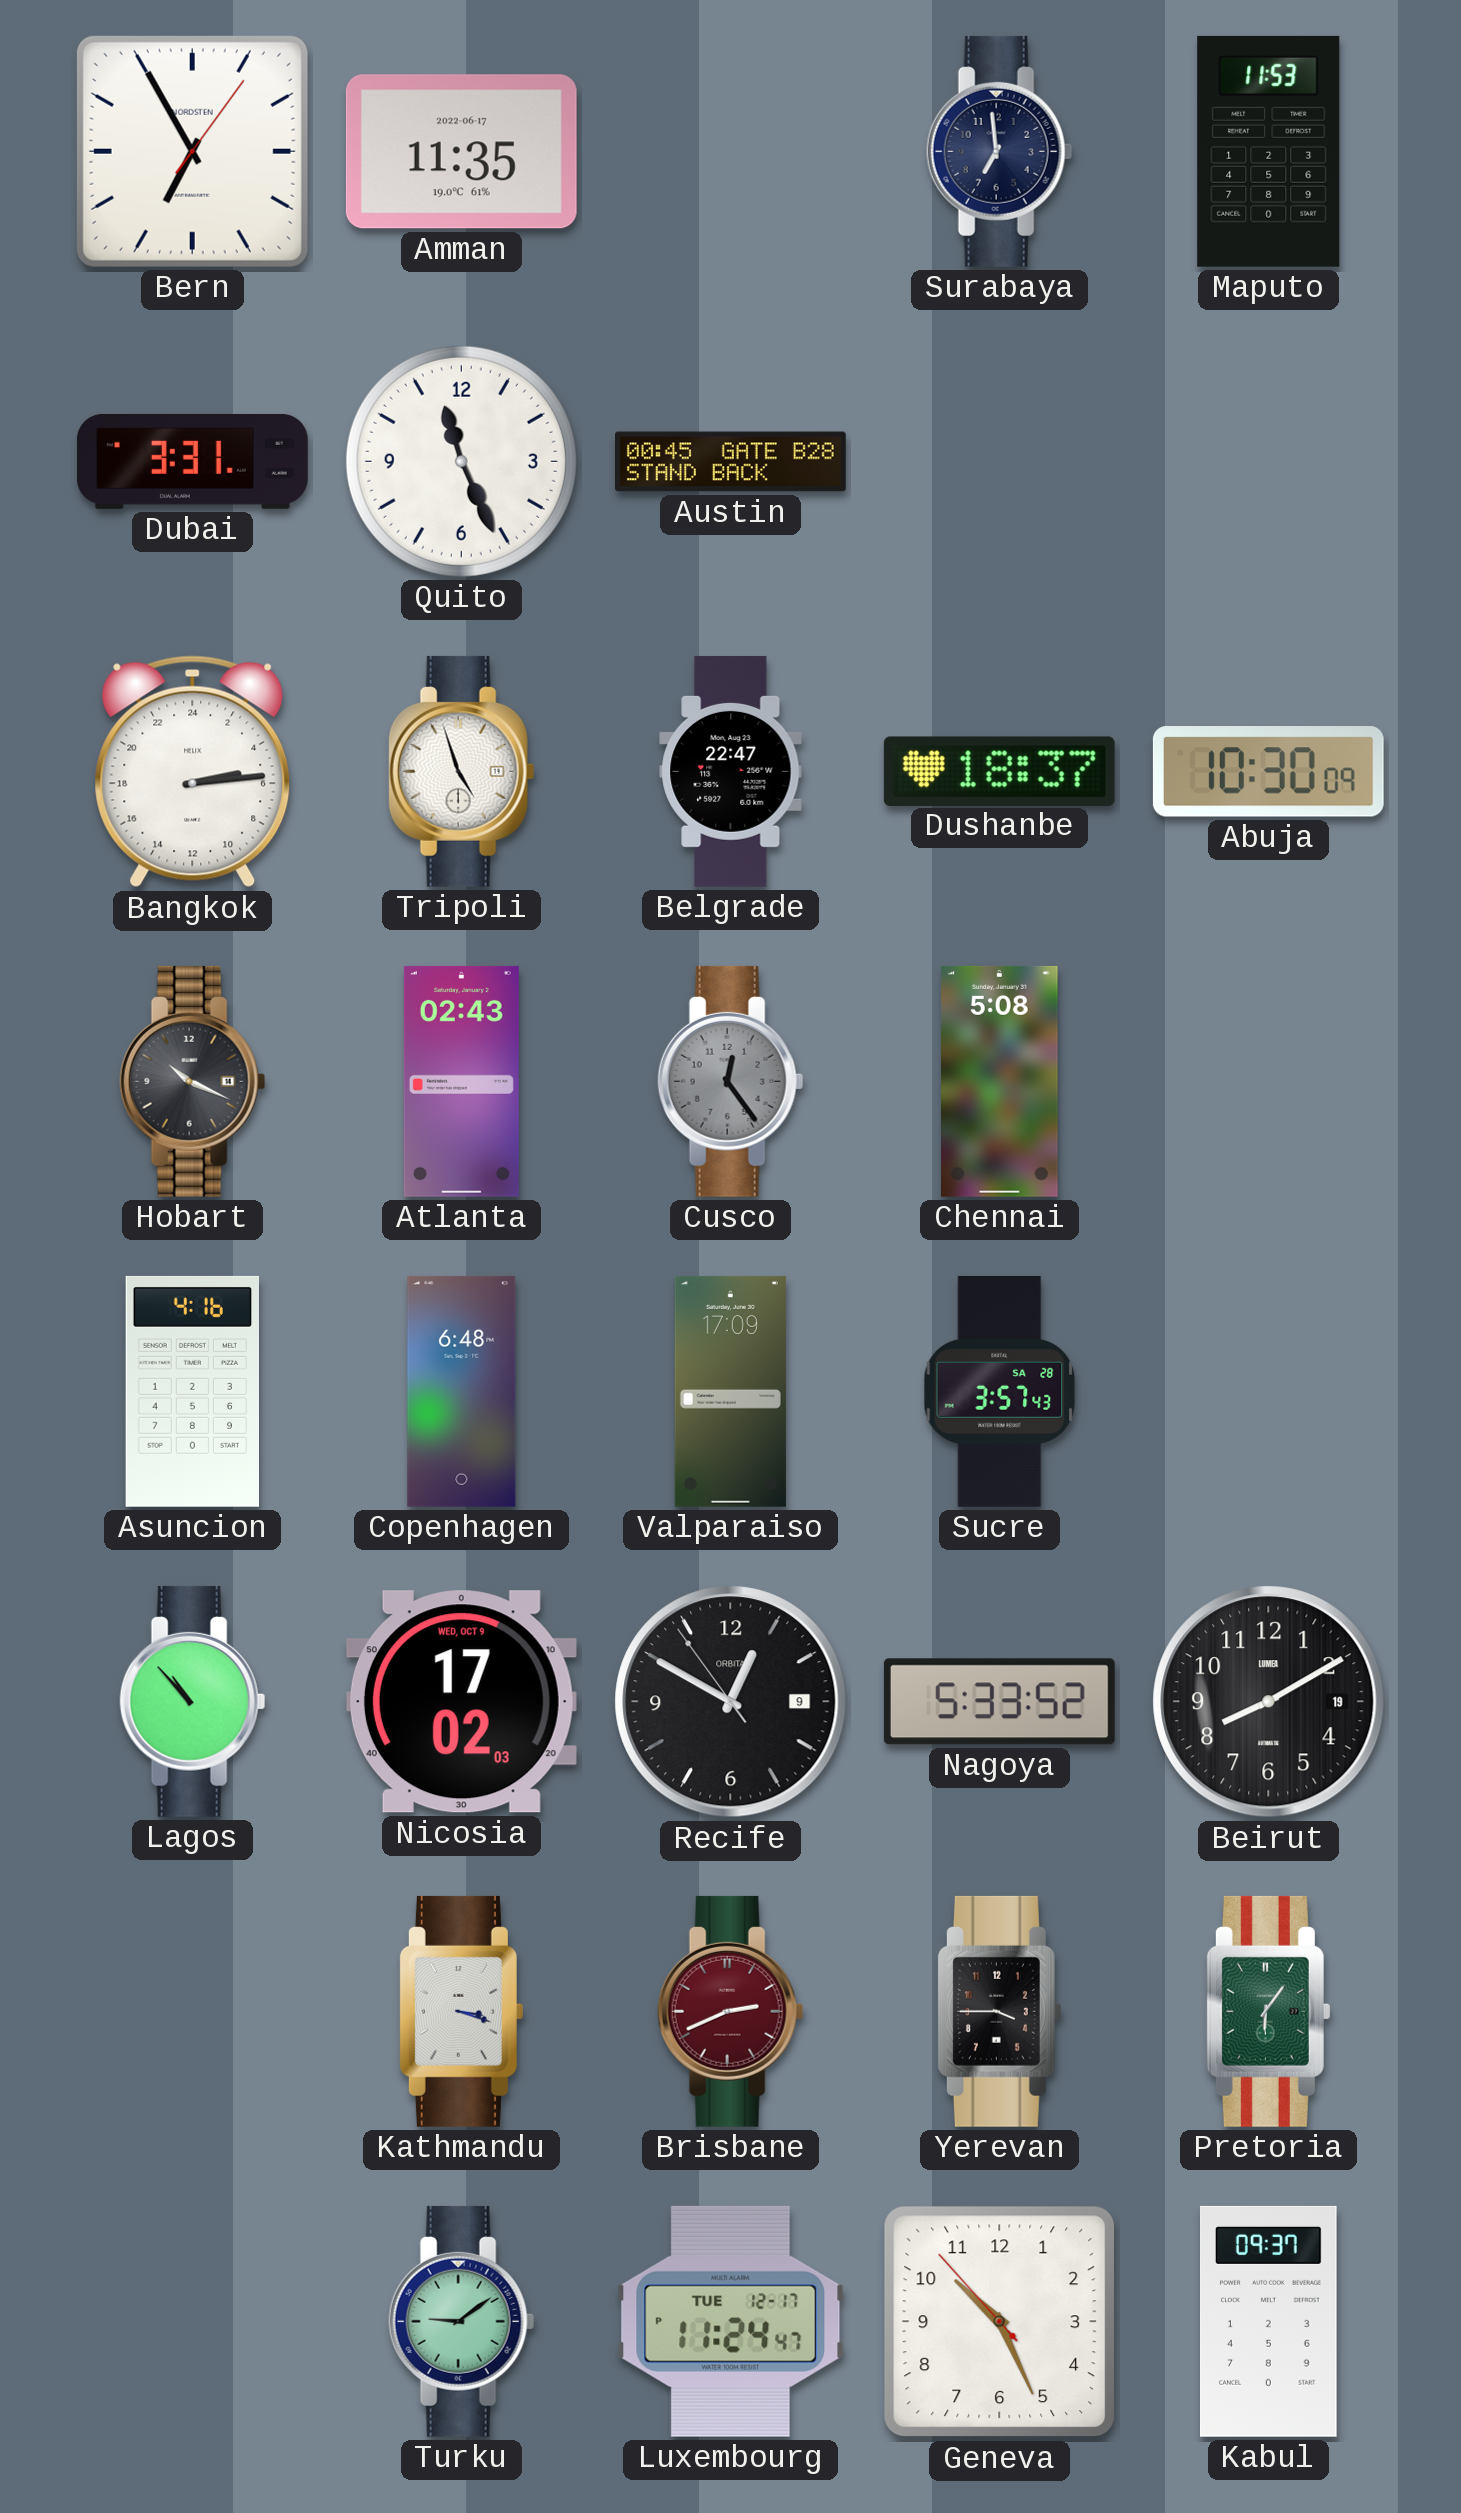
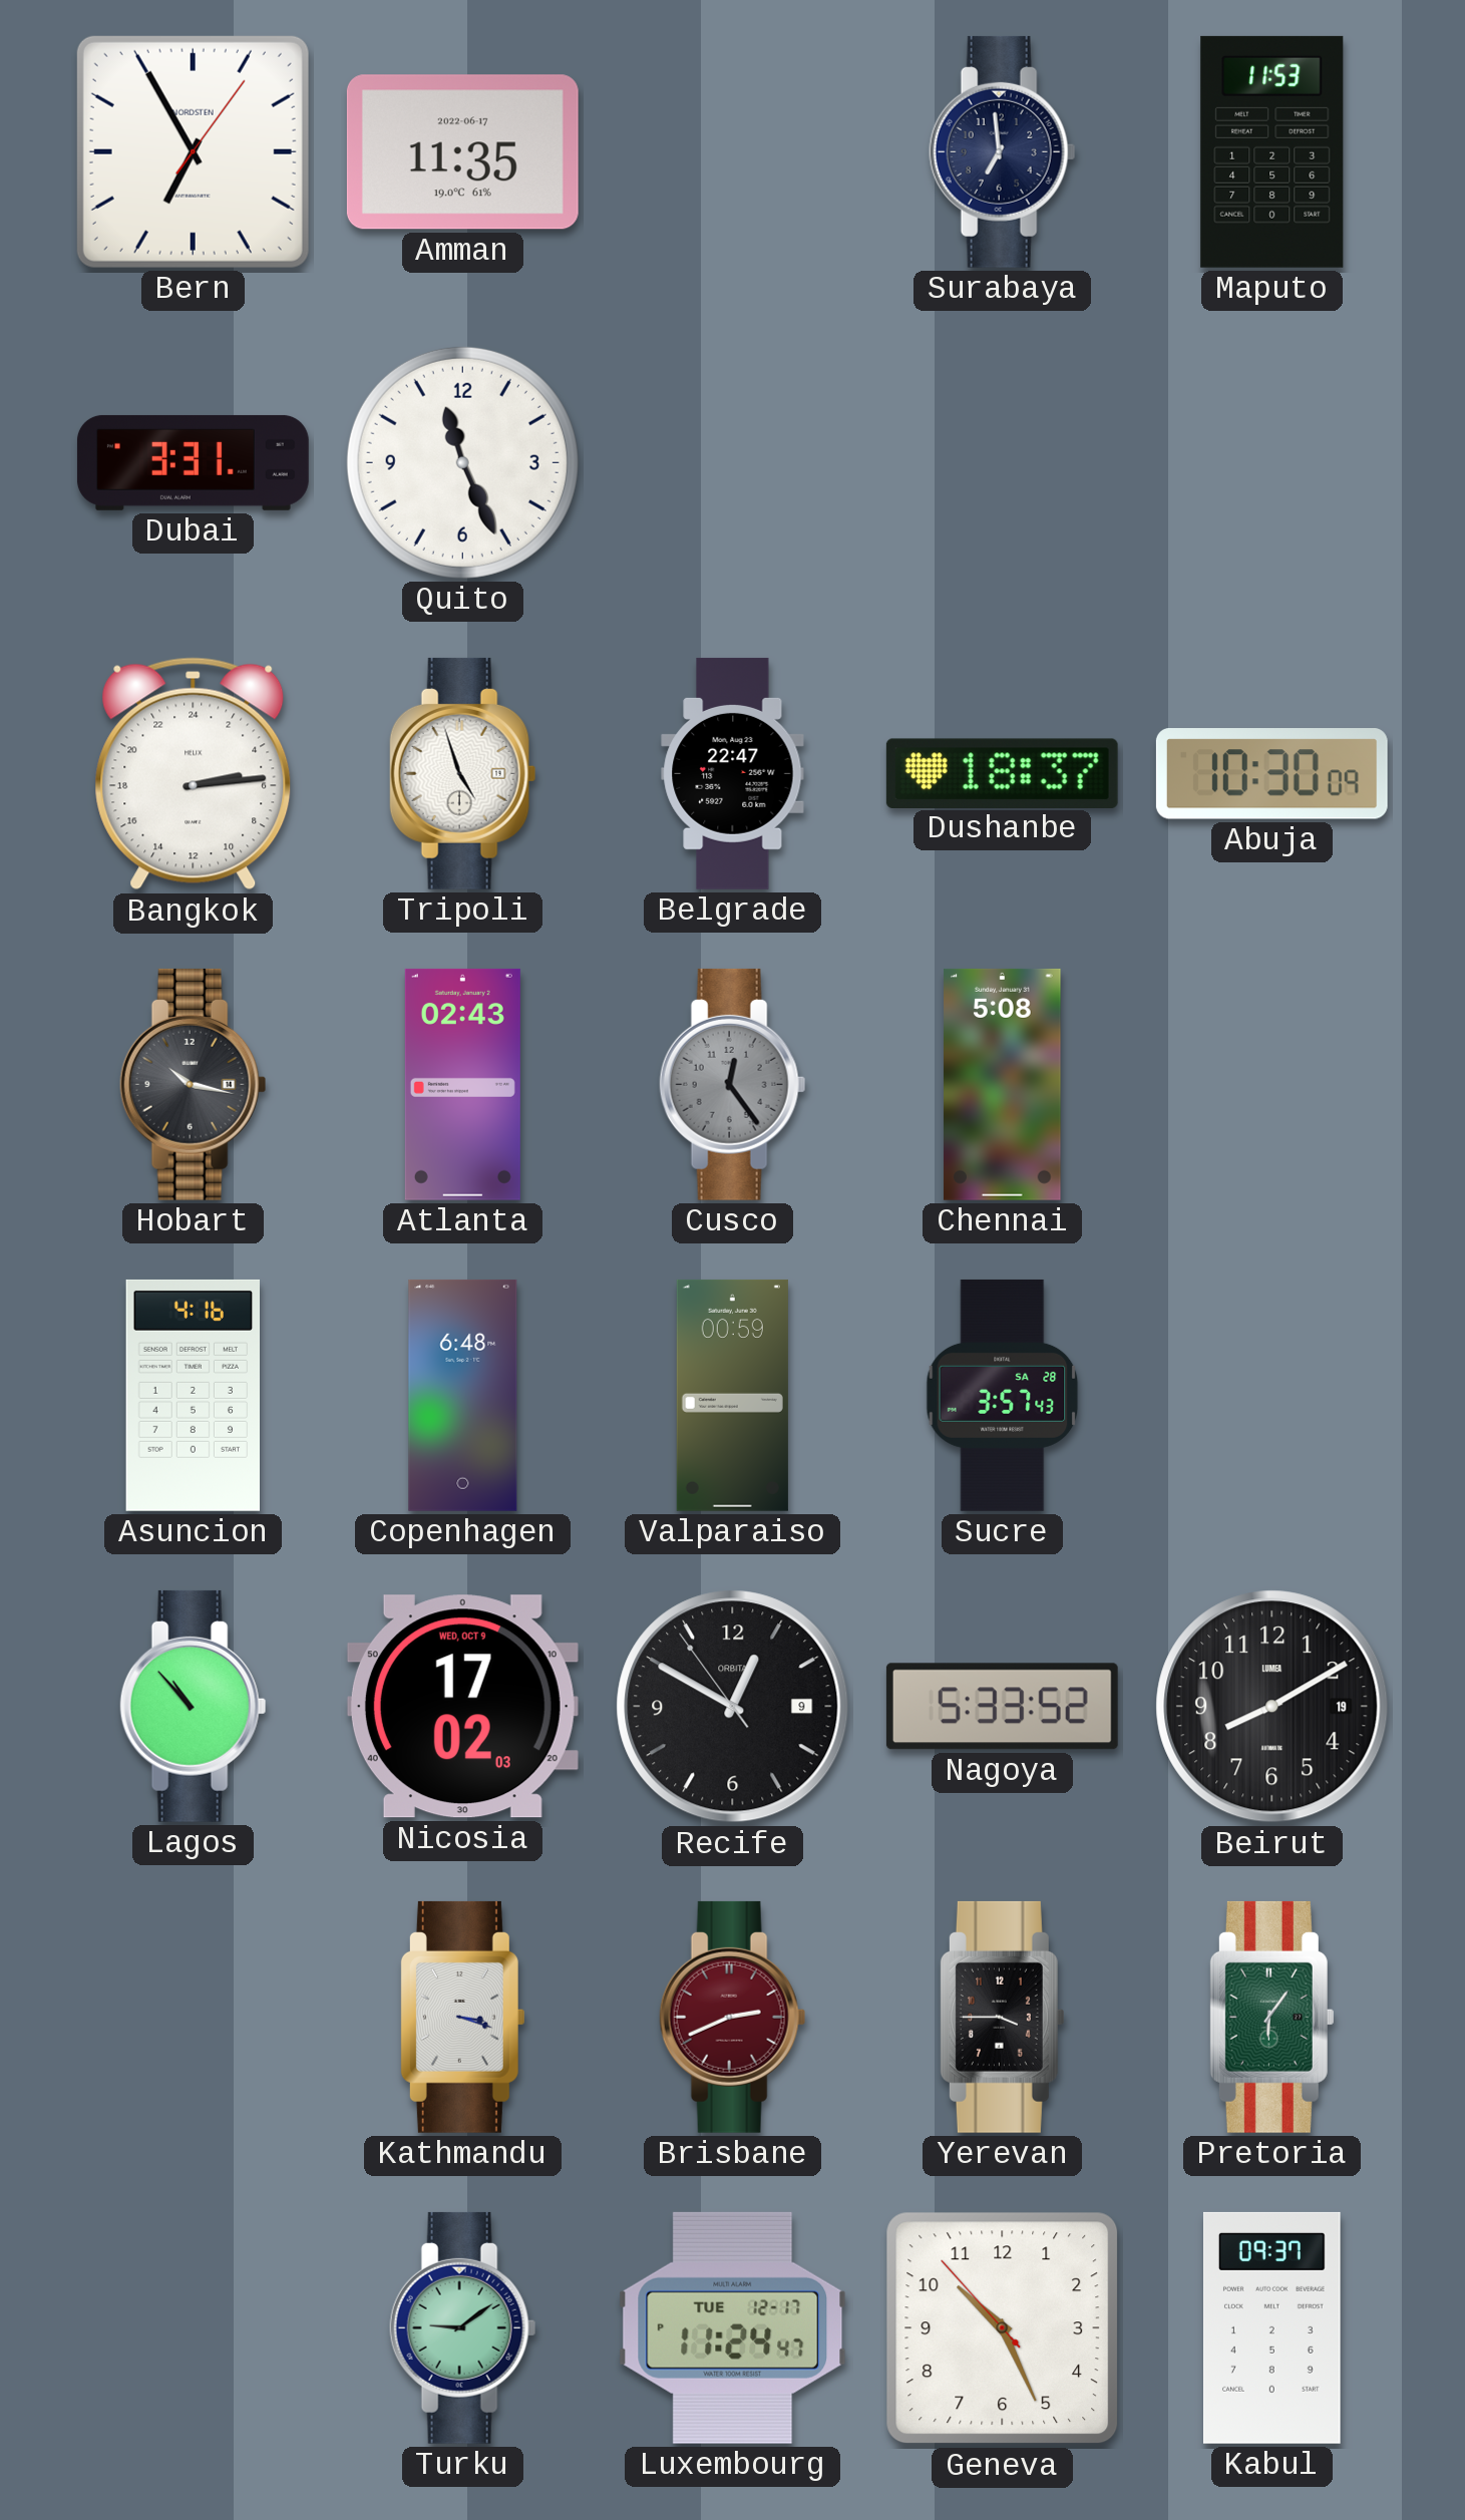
Austin: 00:45 -> none
Hobart: 10:19 -> 10:17
Valparaiso: 17:09 -> 00:59
